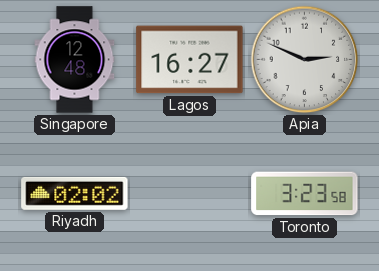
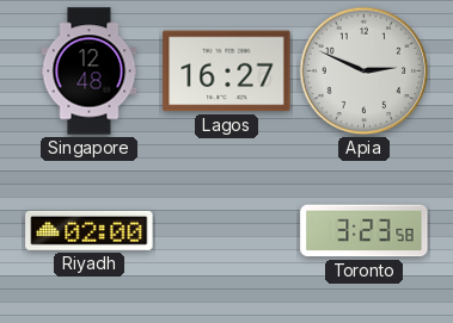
Riyadh: 02:02 -> 02:00
